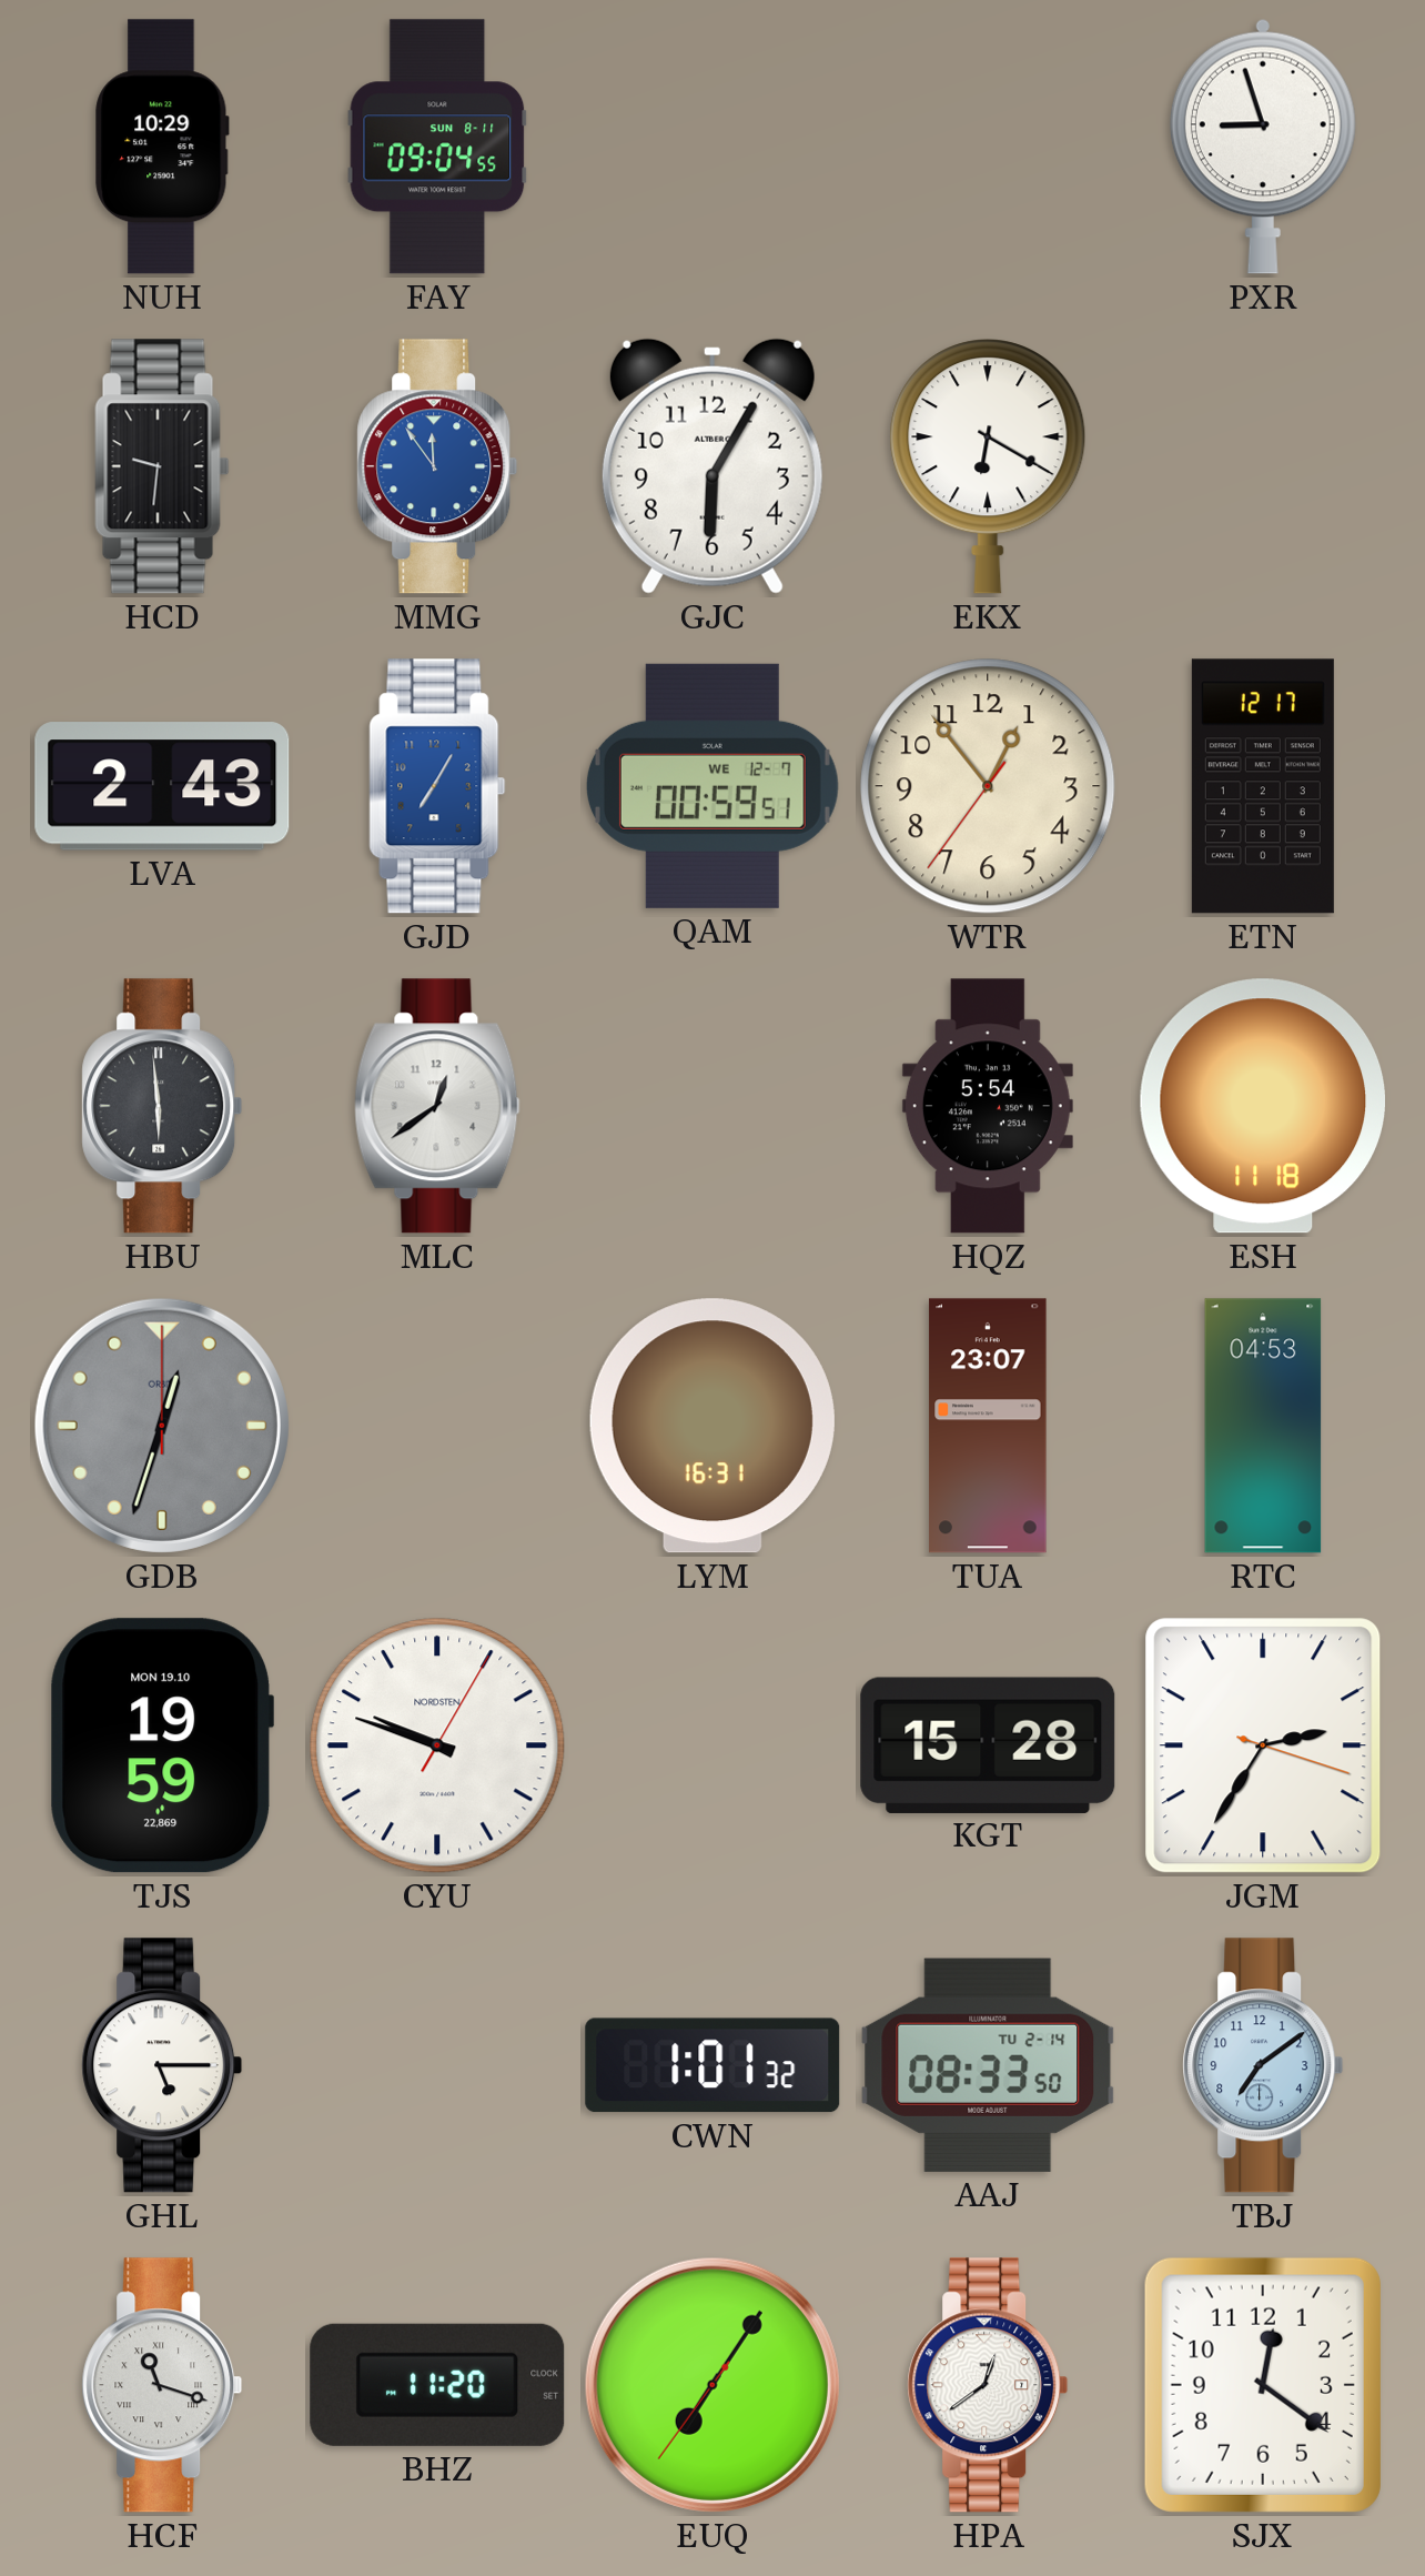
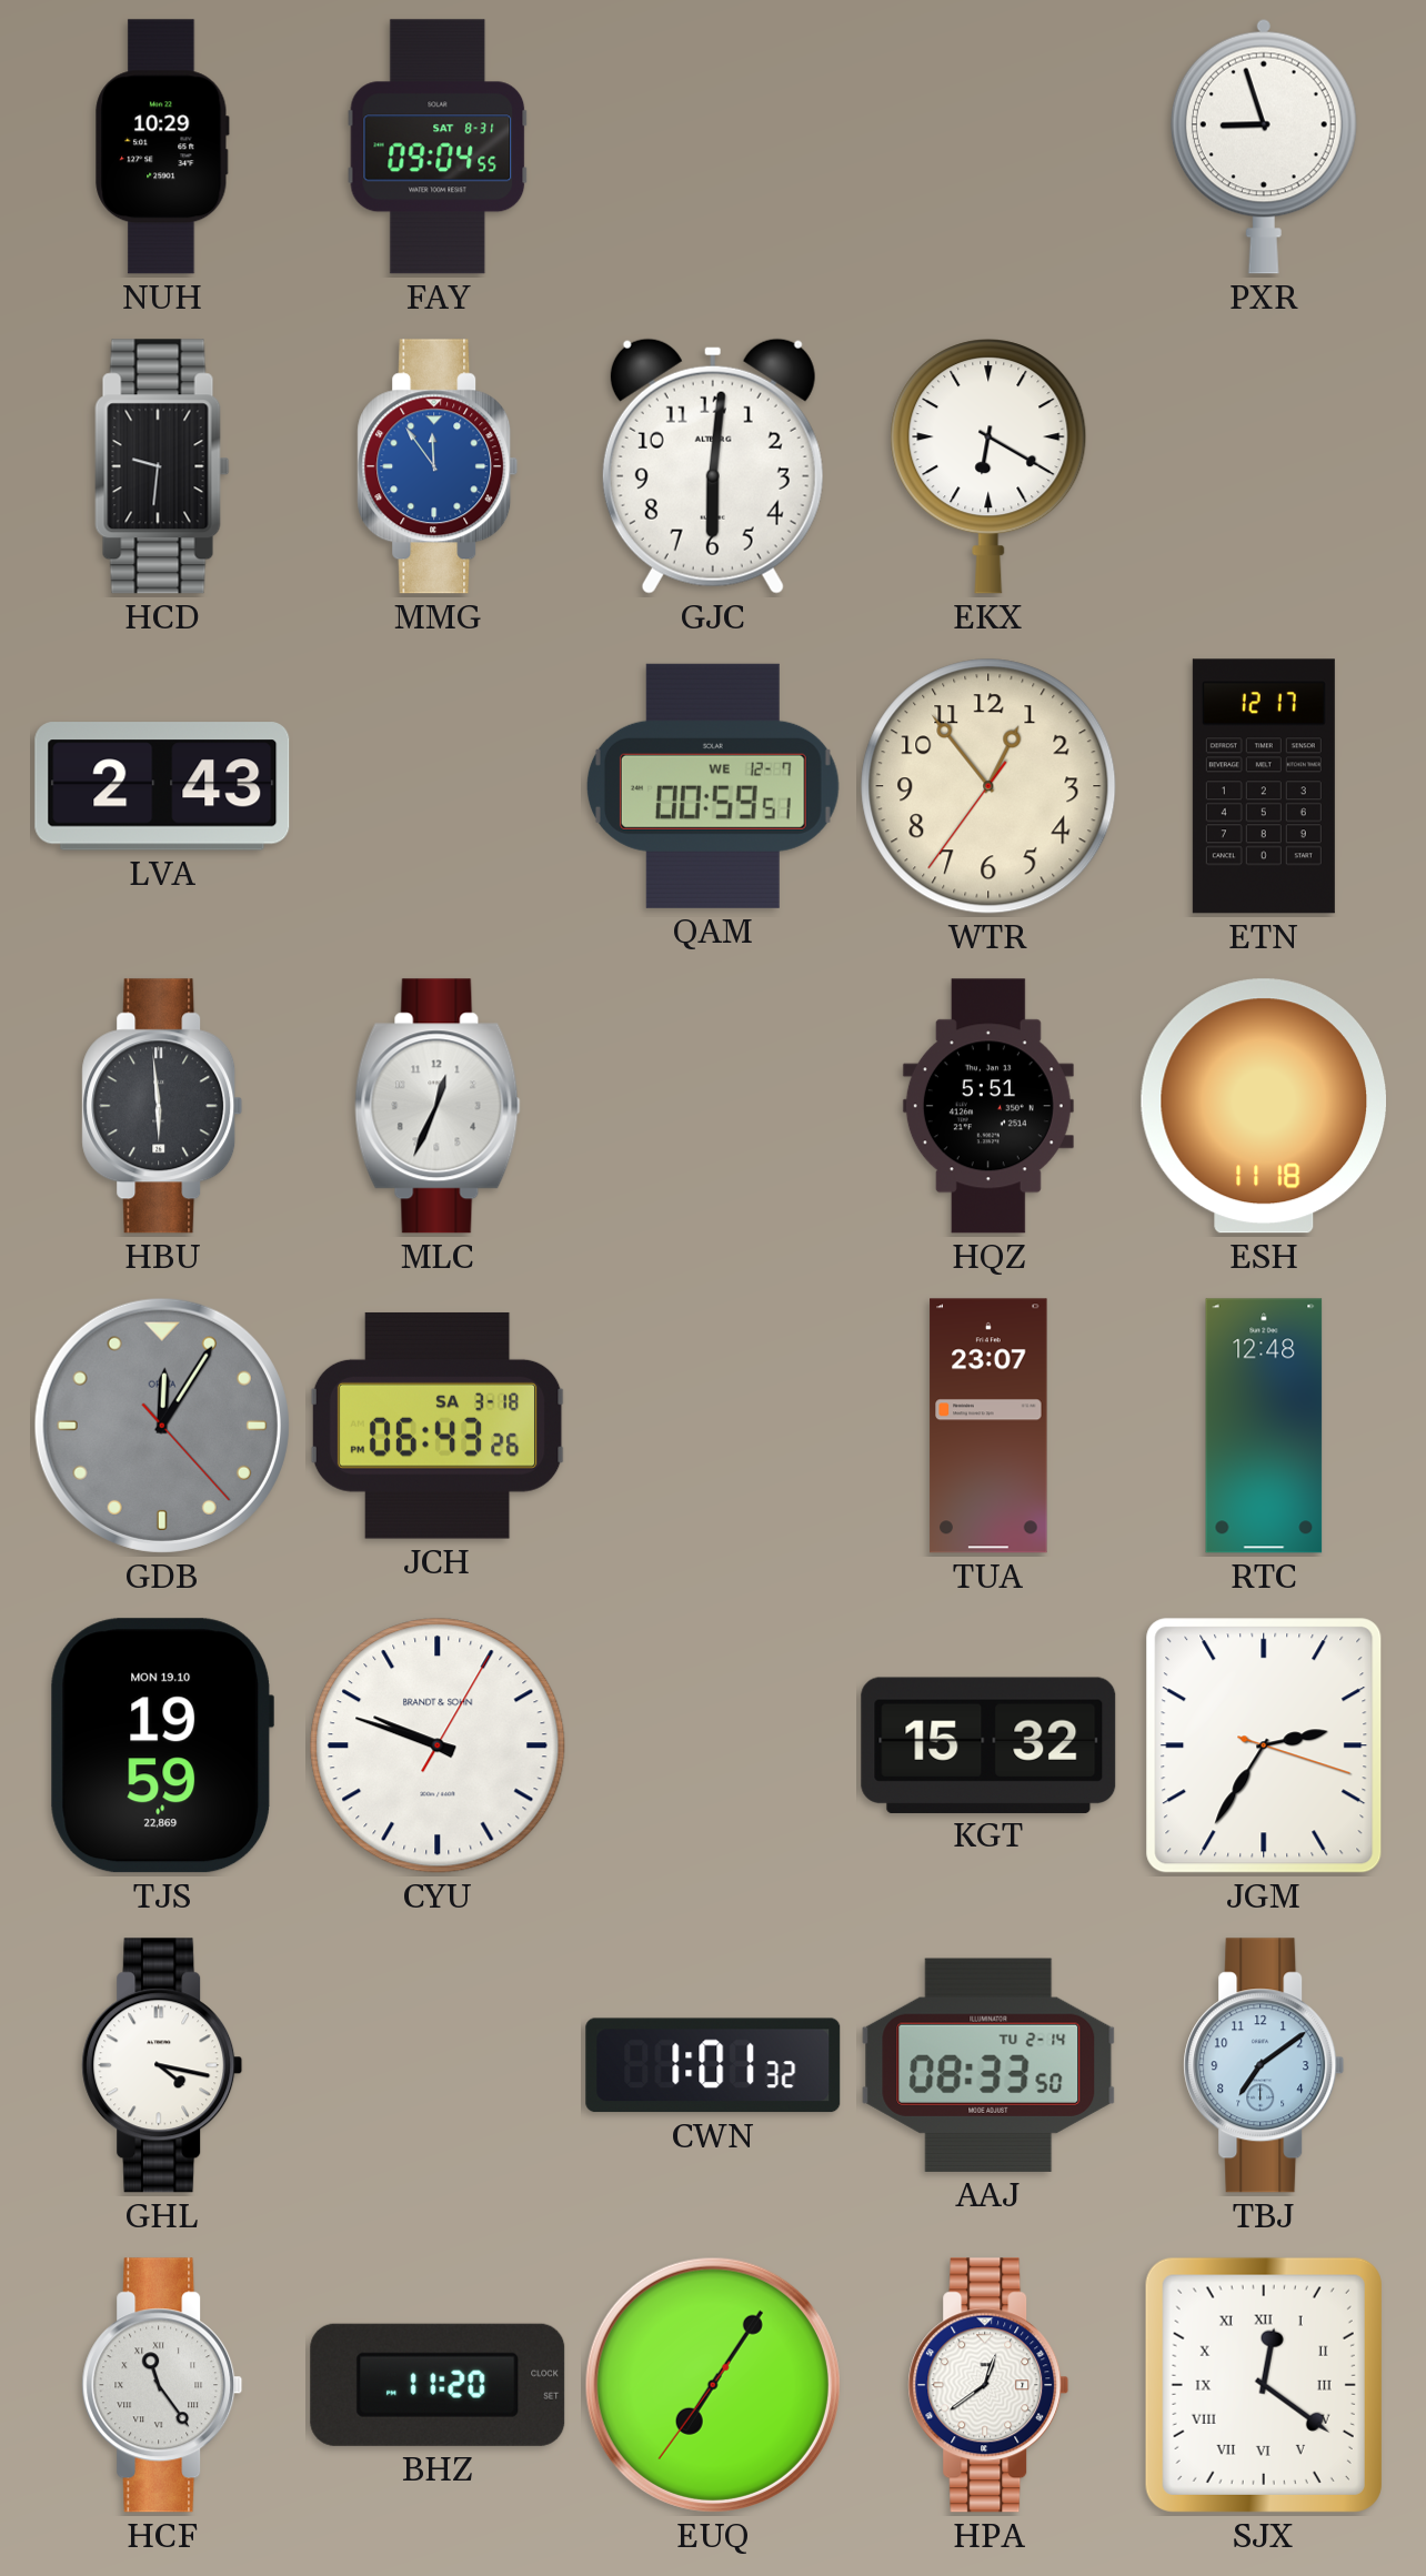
FAY date: SUN 8-11 -> SAT 8-31
GJC: 6:05 -> 6:01
GJD: 7:05 -> none
MLC: 12:39 -> 12:34
HQZ: 5:54 -> 5:51
GDB: 12:33 -> 12:05
JCH: none -> 06:43
LYM: 16:31 -> none
RTC: 04:53 -> 12:48
CYU brand: NORDSTEN -> BRANDT & SOHN
KGT: 15:28 -> 15:32
GHL: 5:15 -> 4:17
HCF: 11:18 -> 11:24
SJX numerals: Arabic -> Roman
